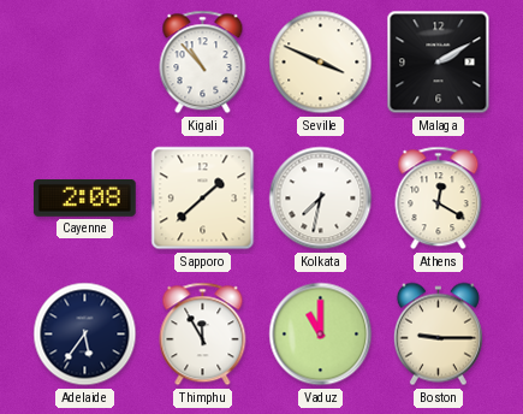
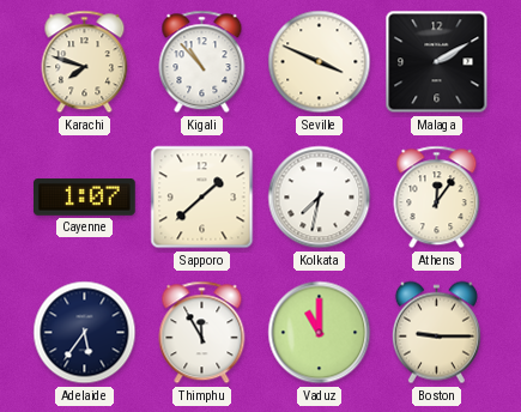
Karachi: none -> 7:48
Cayenne: 2:08 -> 1:07
Athens: 12:20 -> 12:06
